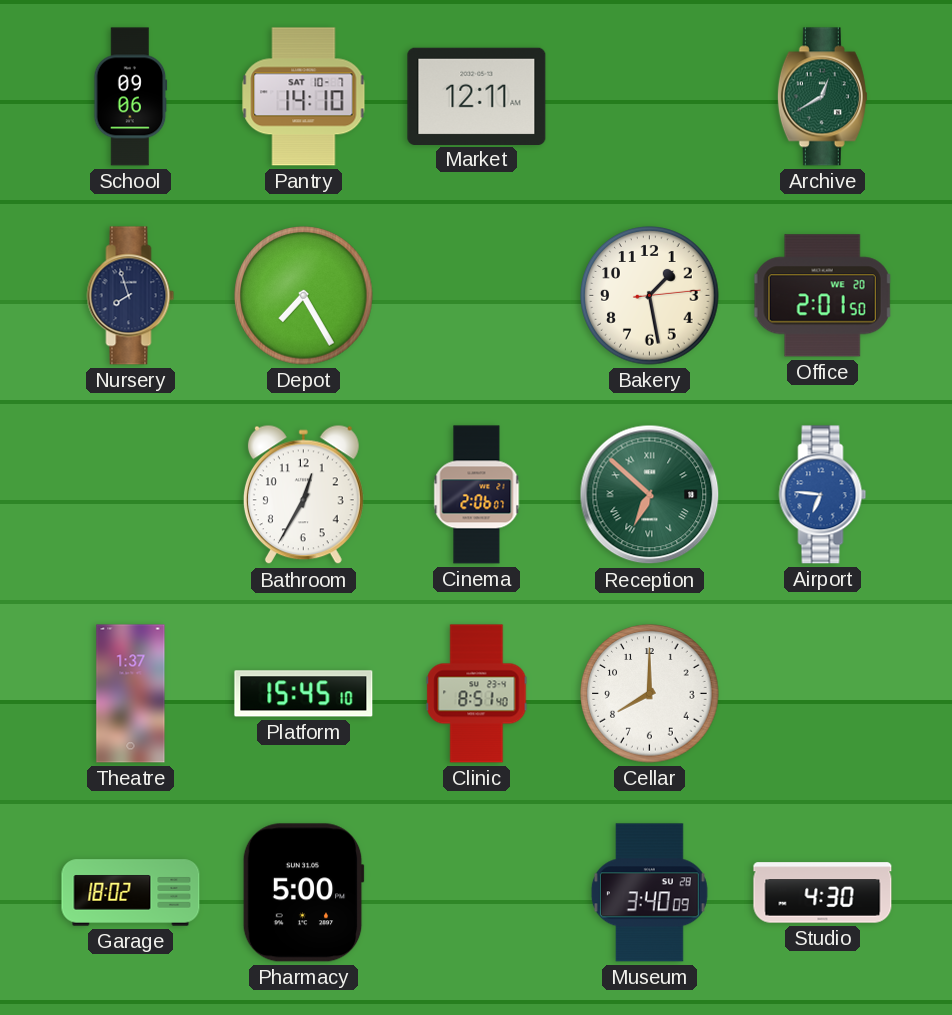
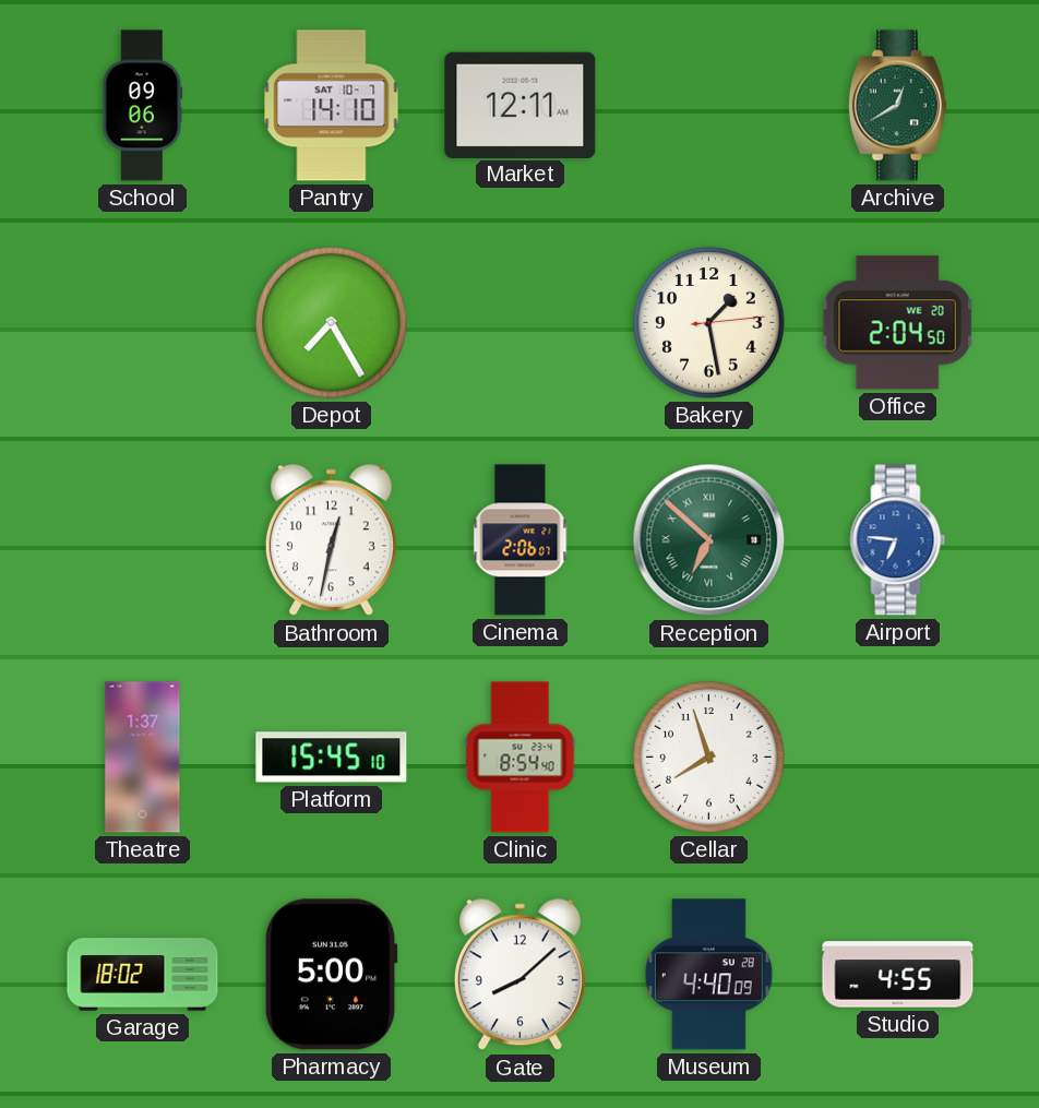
Nursery: 7:57 -> none
Office: 2:01 -> 2:04
Bathroom: 12:35 -> 12:32
Clinic: 8:51 -> 8:54
Cellar: 8:00 -> 7:57
Gate: none -> 8:08
Museum: 3:40 -> 4:40
Studio: 4:30 -> 4:55
